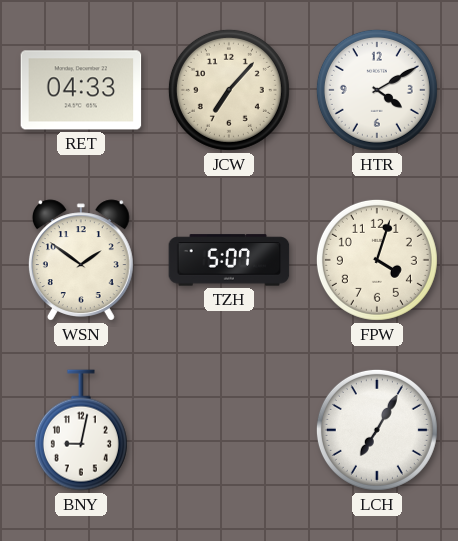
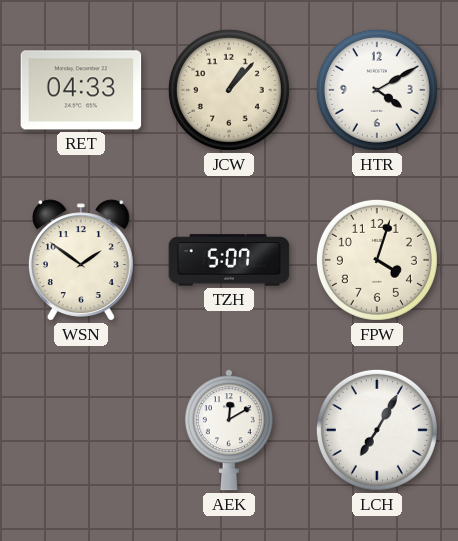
JCW: 7:07 -> 1:07
BNY: 9:02 -> none
AEK: none -> 12:10
